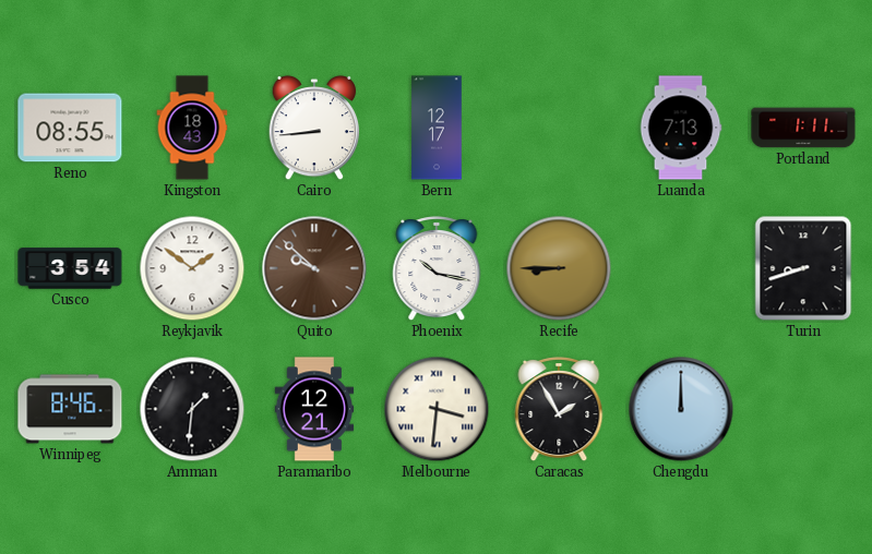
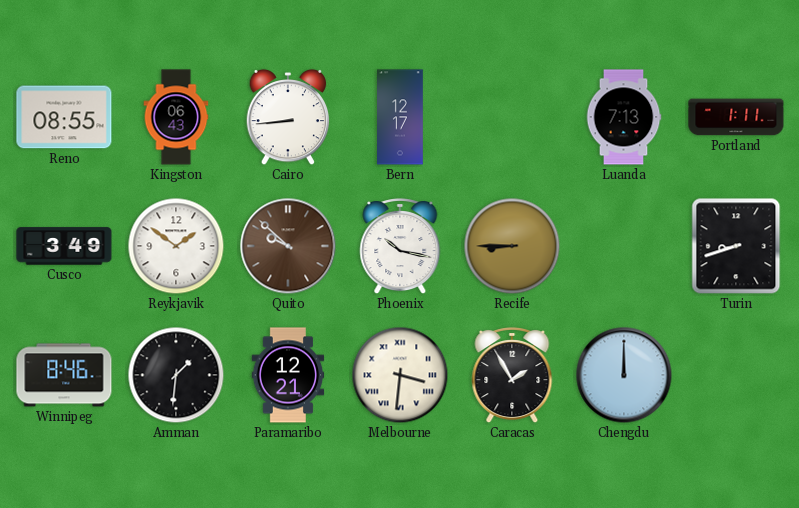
Kingston: 18:43 -> 06:43
Cusco: 3:54 -> 3:49
